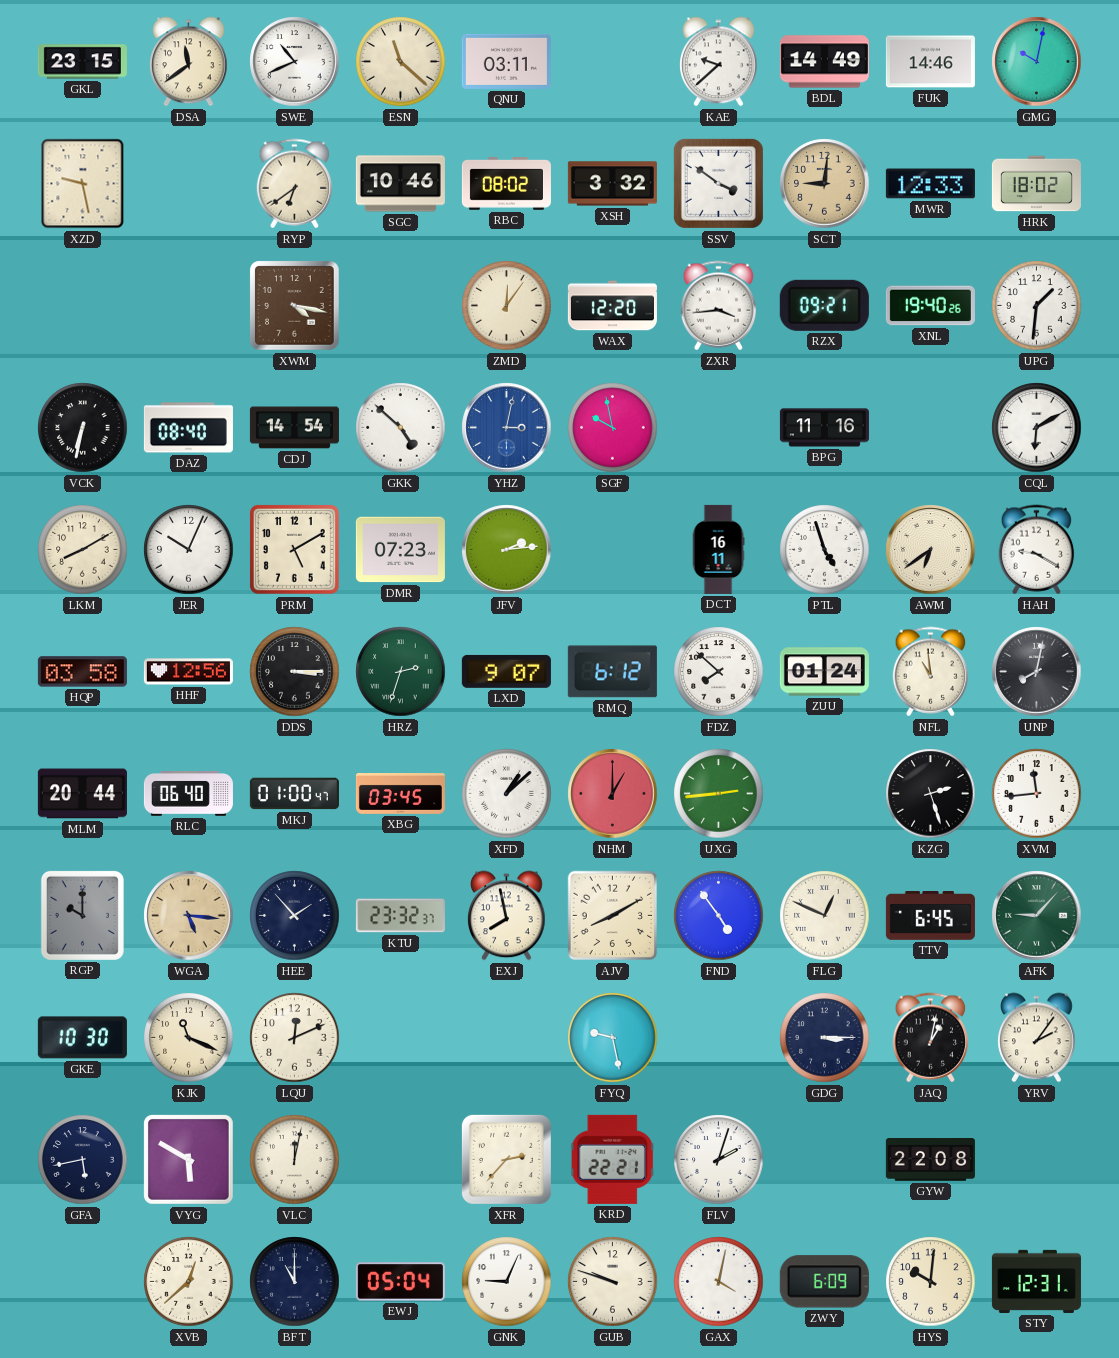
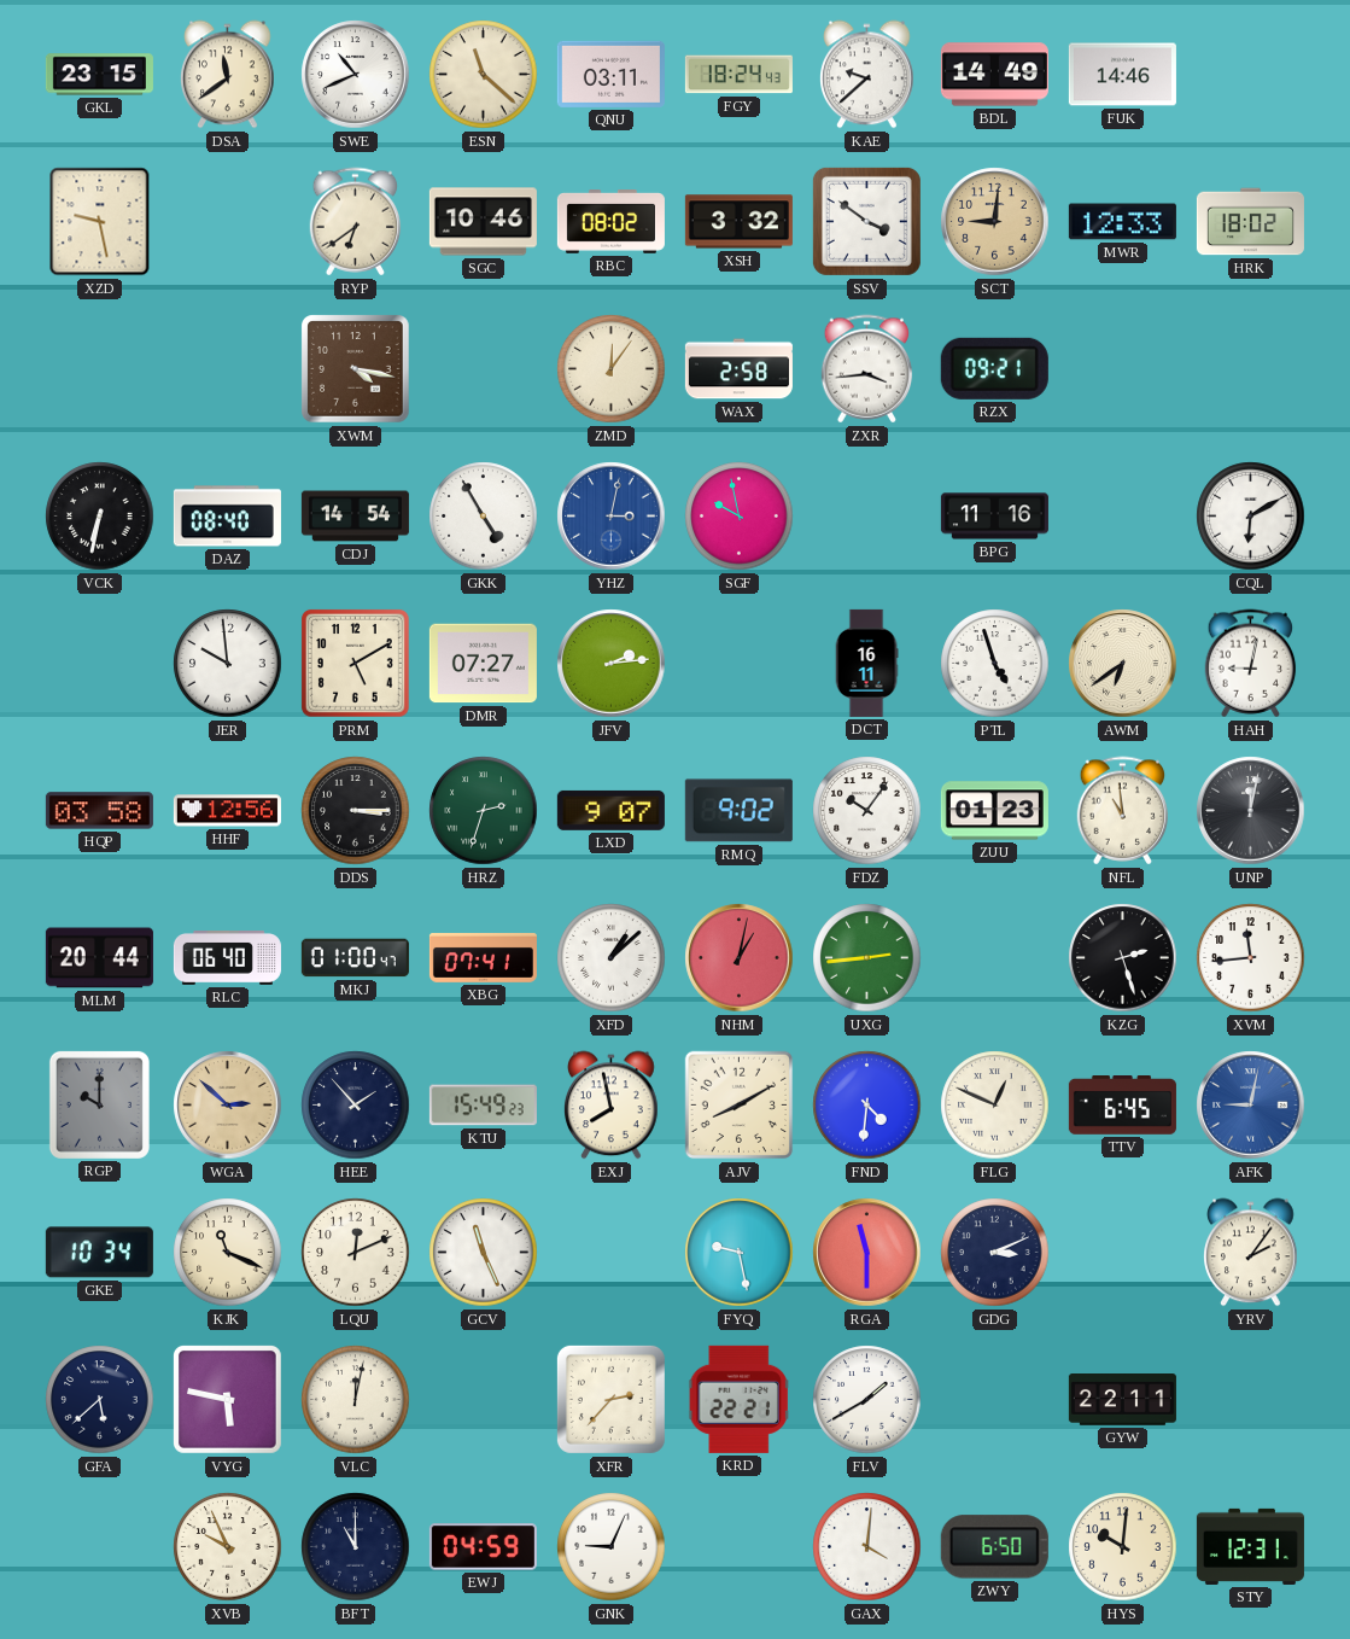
FGY: none -> 18:24
GMG: 10:02 -> none
WAX: 12:20 -> 2:58
XNL: 19:40 -> none
UPG: 1:31 -> none
GKK: 4:52 -> 4:55
LKM: 8:10 -> none
JER: 10:04 -> 9:59
DMR: 07:23 -> 07:27
HAH: 9:20 -> 9:02
RMQ: 6:12 -> 9:02
FDZ: 7:52 -> 10:06
ZUU: 01:24 -> 01:23
UNP: 8:02 -> 12:02
XBG: 03:45 -> 07:41
NHM: 1:00 -> 1:02
WGA: 5:16 -> 2:52
KTU: 23:32 -> 15:49
FND: 4:54 -> 4:31
AFK: 9:07 -> 9:02
AFK dial: green -> blue
GKE: 10:30 -> 10:34
GCV: none -> 11:26
RGA: none -> 11:30
GDG: 3:15 -> 3:11
JAQ: 1:02 -> none
GFA: 5:43 -> 5:38
VYG: 5:50 -> 5:47
FLV: 2:03 -> 1:40
GYW: 22:08 -> 22:11
XVB: 12:38 -> 9:56
EWJ: 05:04 -> 04:59
GUB: 9:48 -> none
GAX: 4:02 -> 4:01
ZWY: 6:09 -> 6:50
